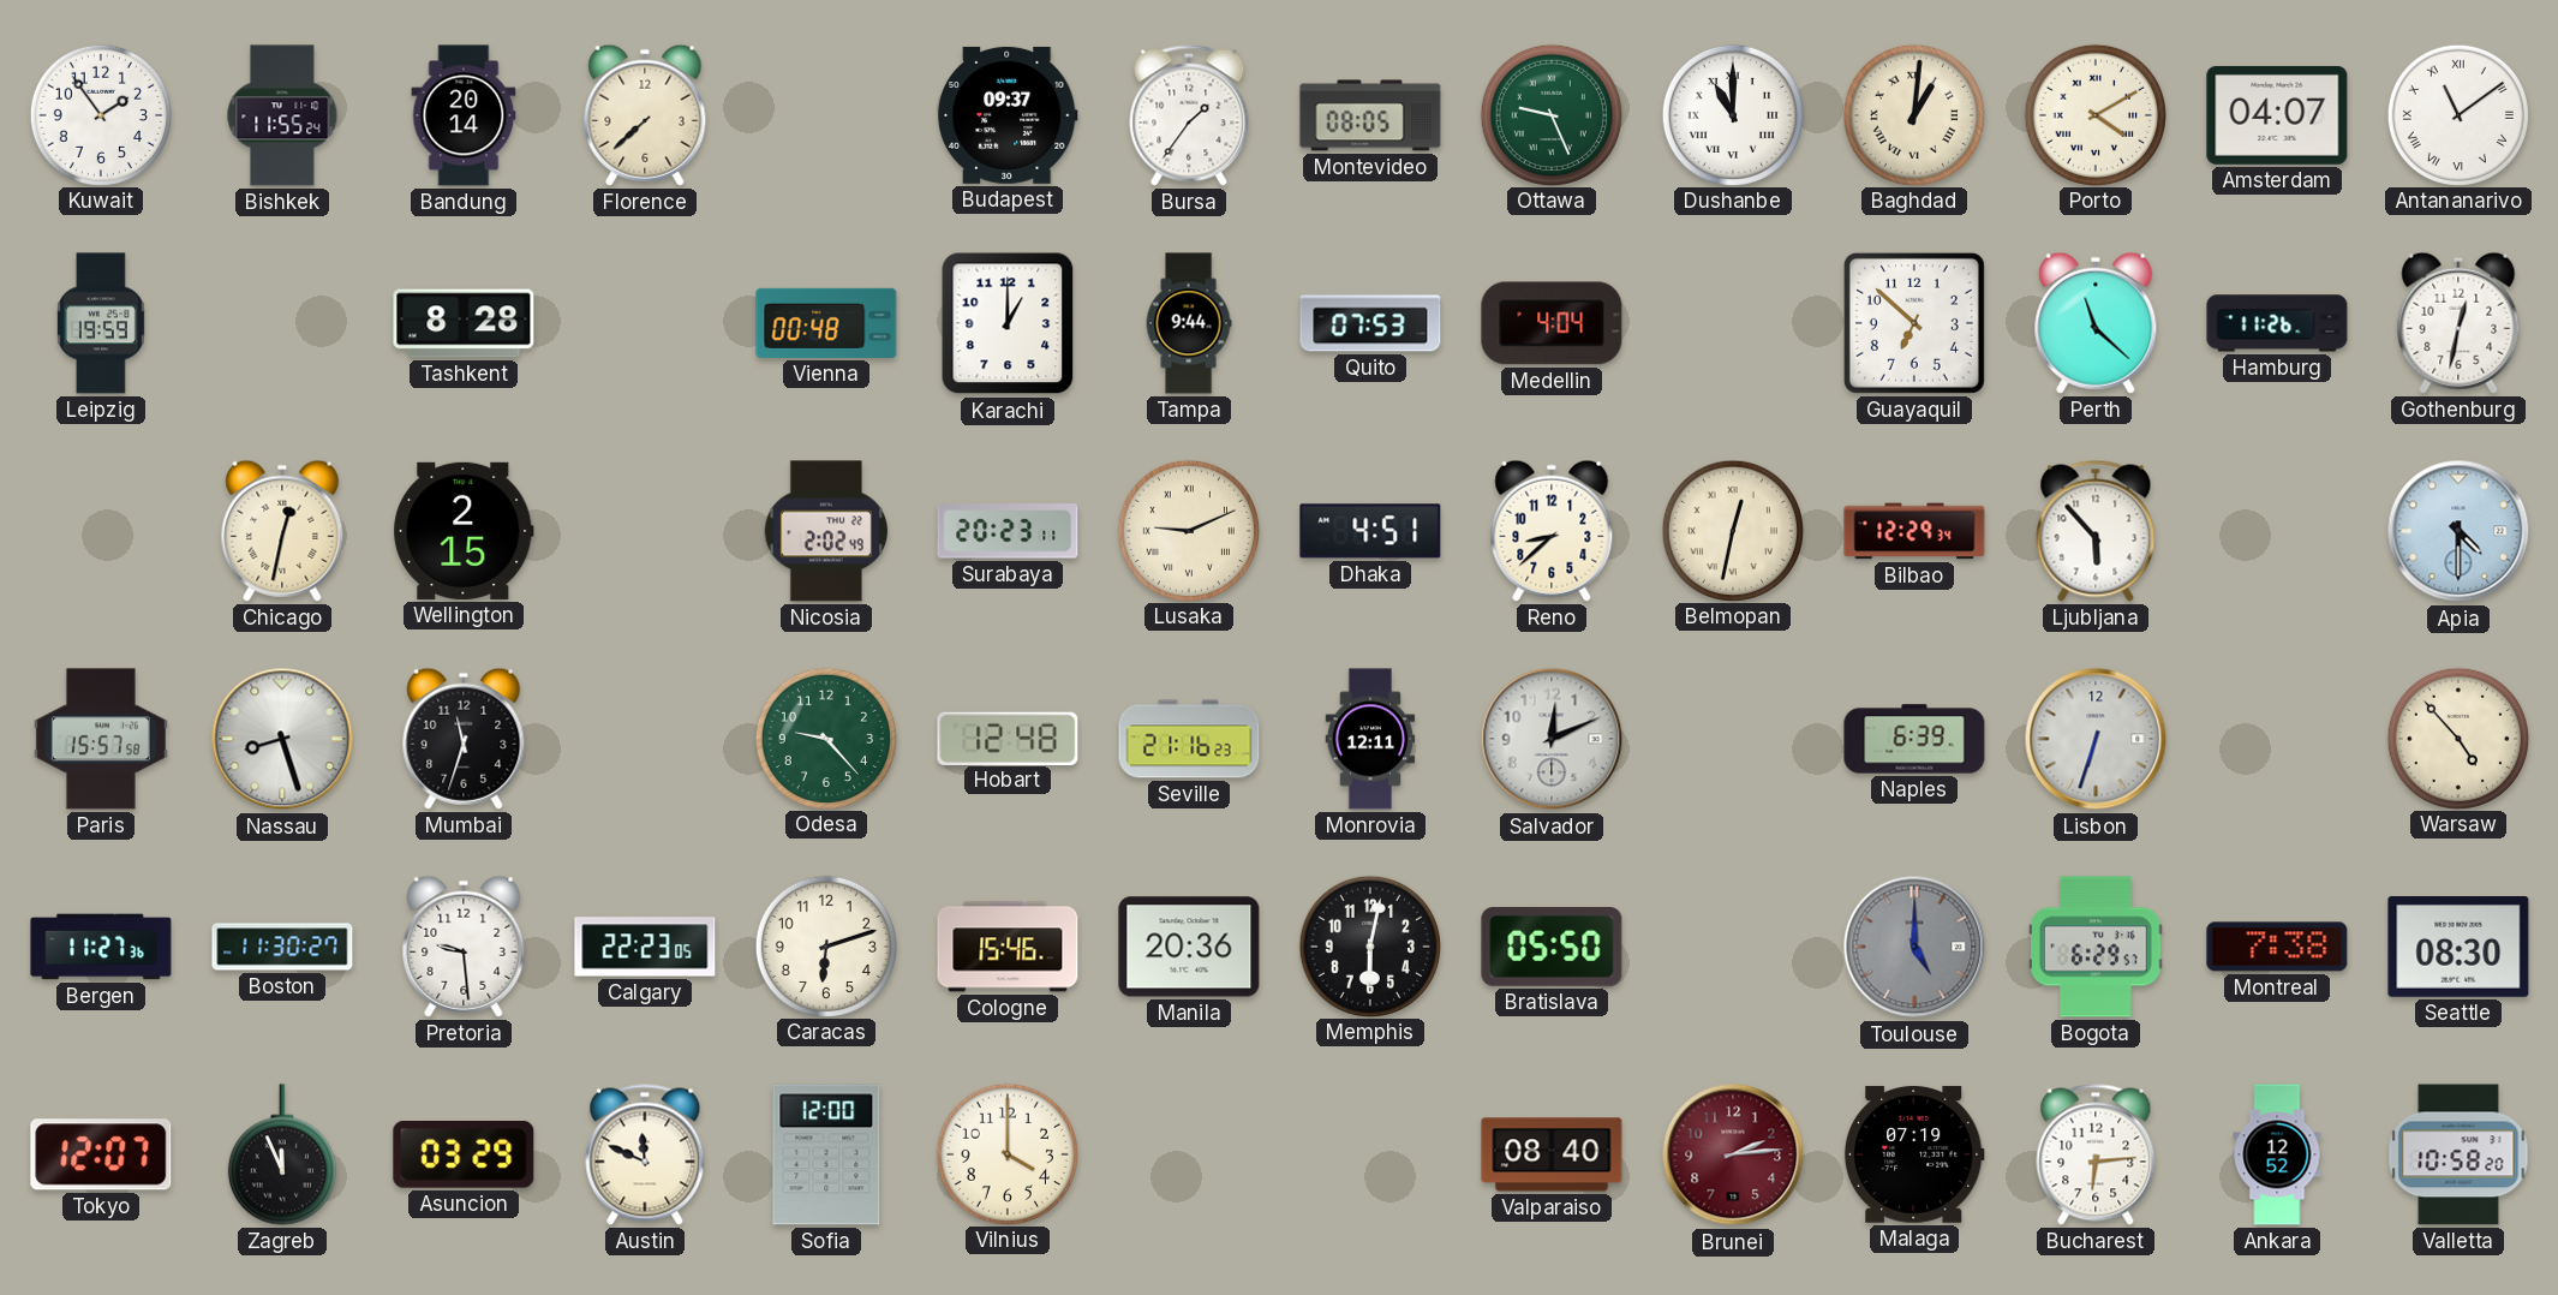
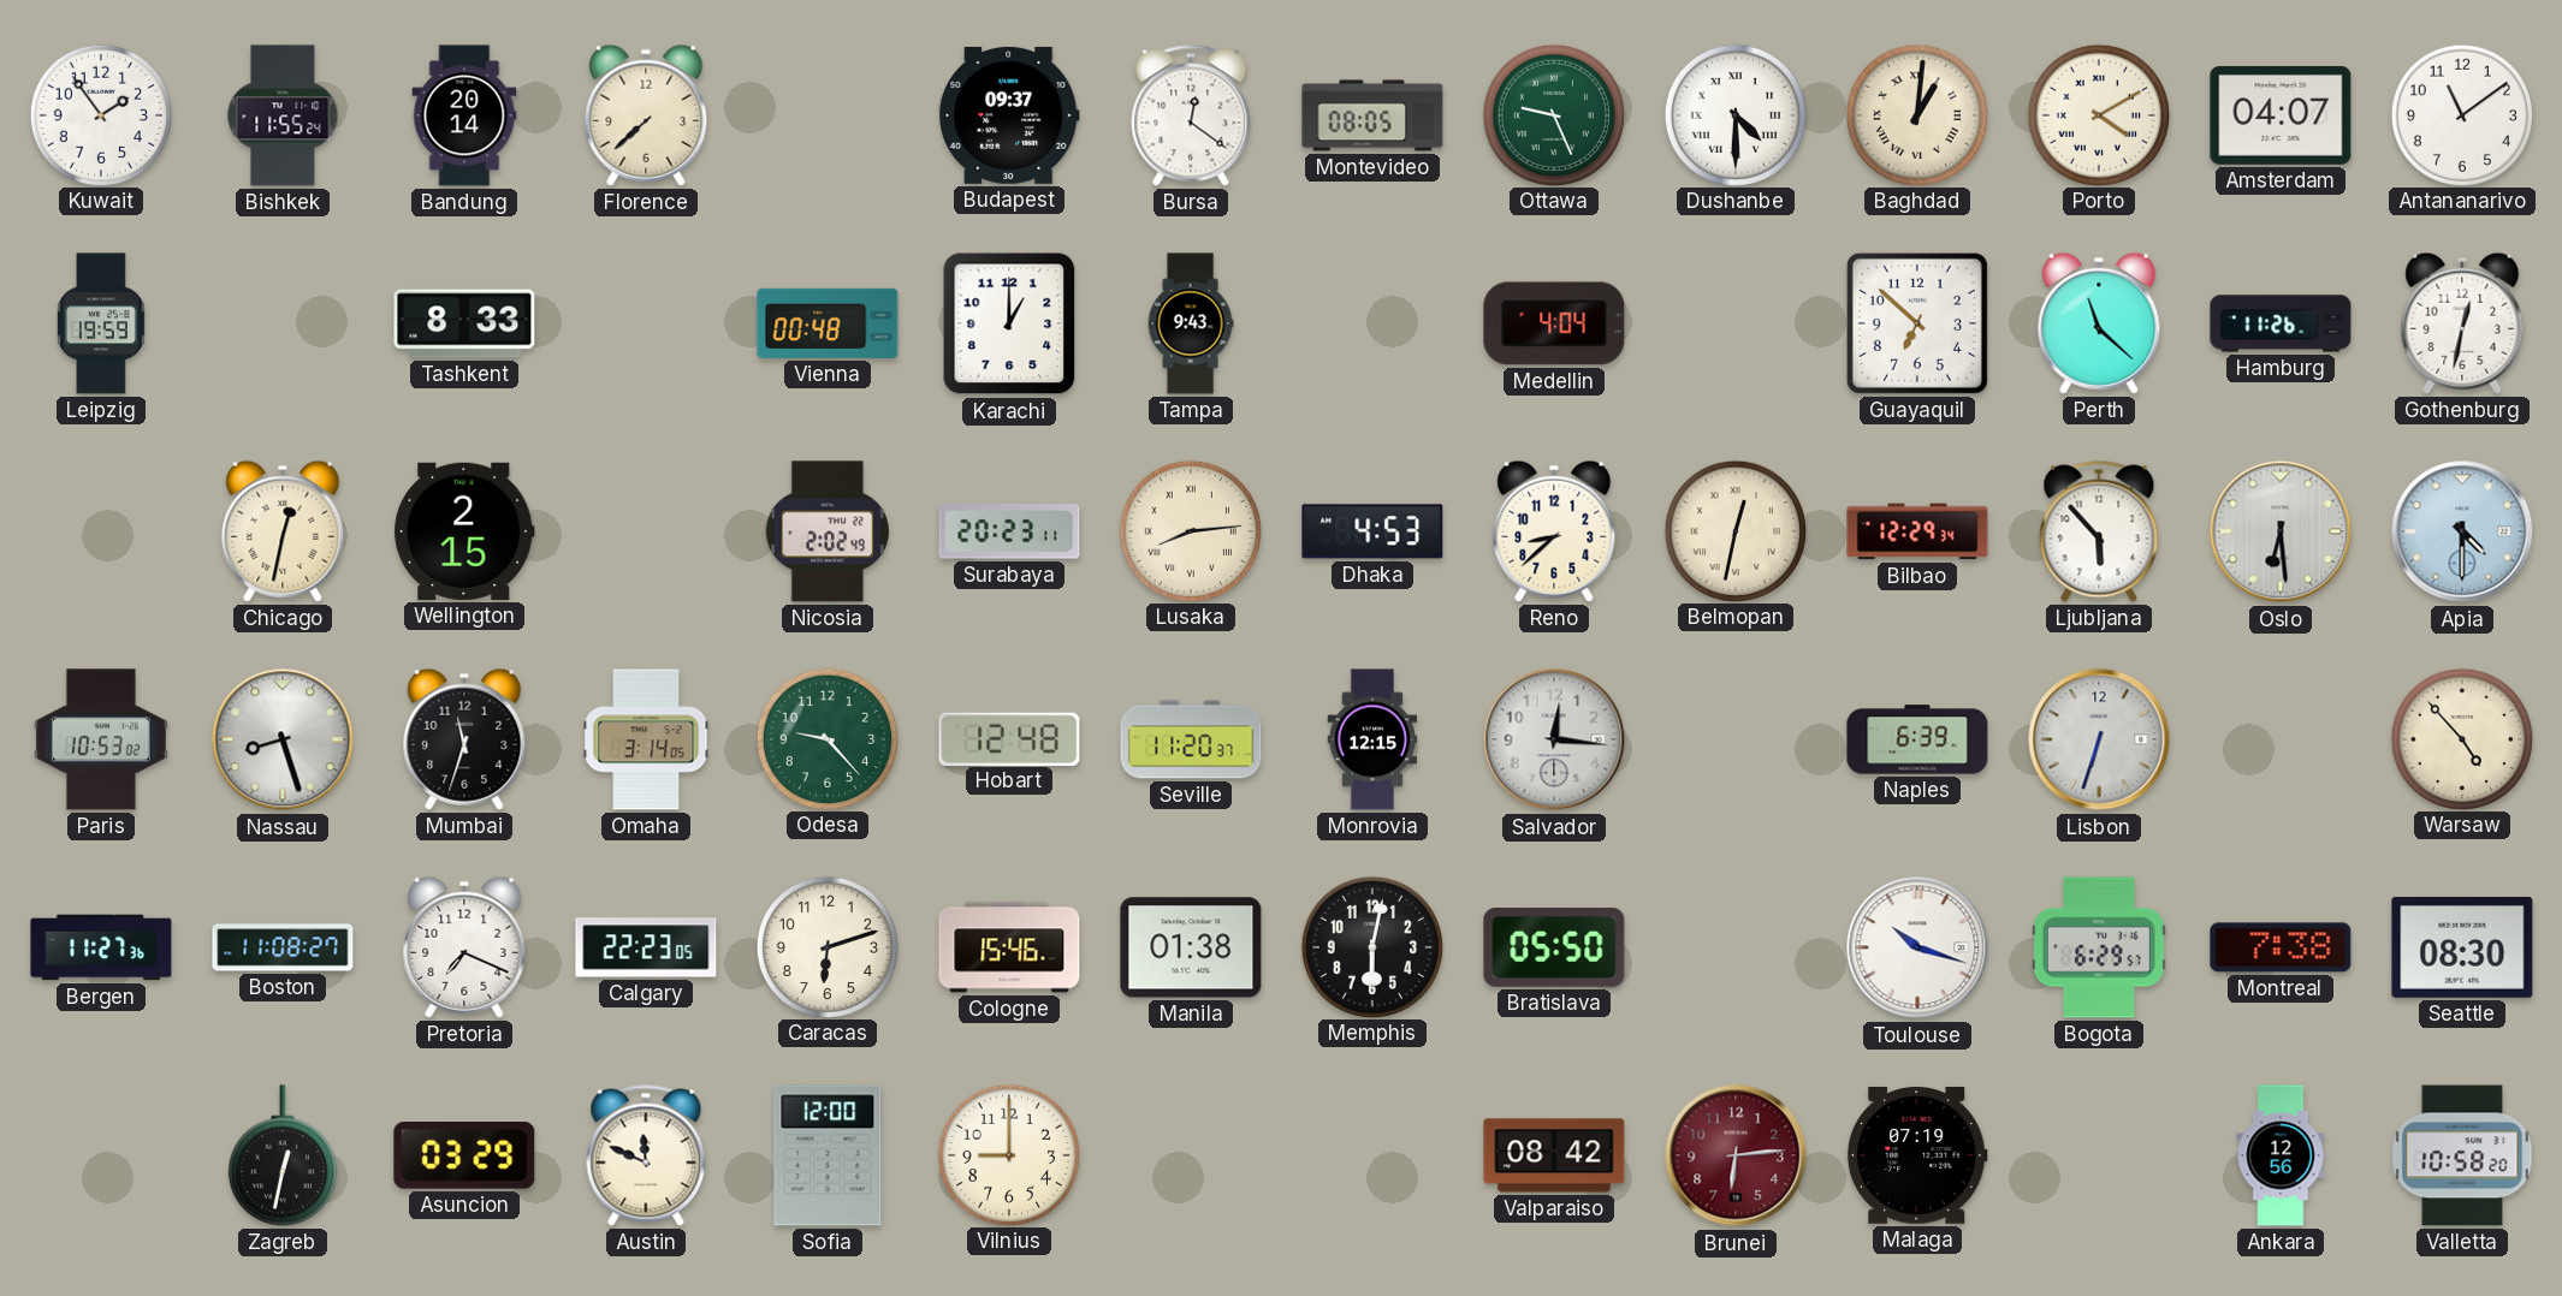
Bursa: 1:36 -> 12:21
Dushanbe: 11:00 -> 4:30
Antananarivo numerals: Roman -> Arabic
Tashkent: 8:28 -> 8:33
Tampa: 9:44 -> 9:43
Quito: 07:53 -> none
Lusaka: 9:11 -> 8:14
Dhaka: 4:51 -> 4:53
Oslo: none -> 6:29
Paris: 15:57 -> 10:53
Omaha: none -> 3:14
Seville: 21:16 -> 11:20
Monrovia: 12:11 -> 12:15
Salvador: 12:11 -> 12:16
Boston: 11:30 -> 11:08
Pretoria: 9:29 -> 7:19
Manila: 20:36 -> 01:38
Toulouse: 5:00 -> 10:18
Toulouse dial: grey -> white
Tokyo: 12:07 -> none
Zagreb: 11:56 -> 12:32
Vilnius: 4:00 -> 9:00
Valparaiso: 08:40 -> 08:42
Brunei: 2:14 -> 6:14
Bucharest: 6:14 -> none
Ankara: 12:52 -> 12:56
